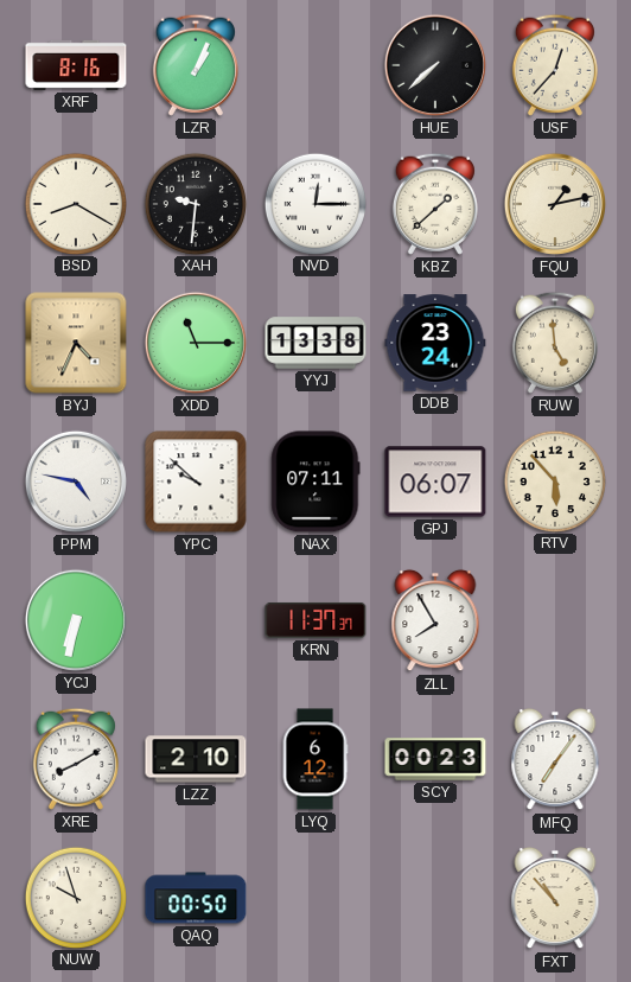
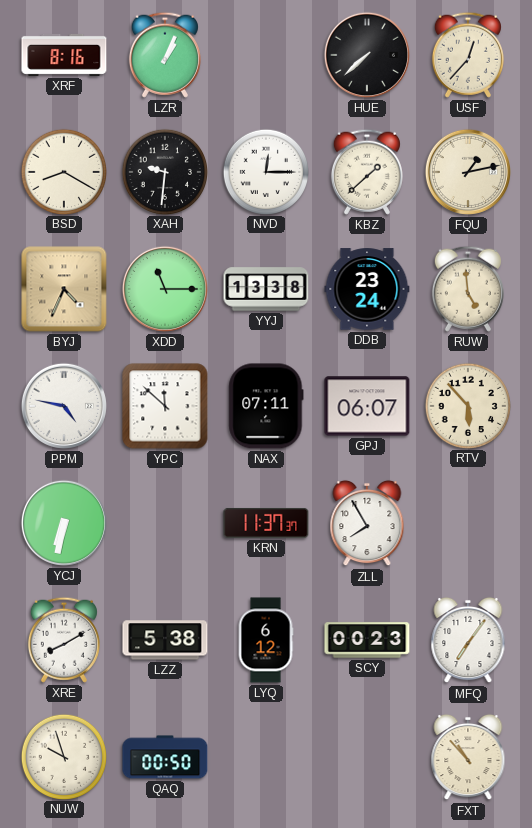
YPC: 9:52 -> 11:52
LZZ: 2:10 -> 5:38
